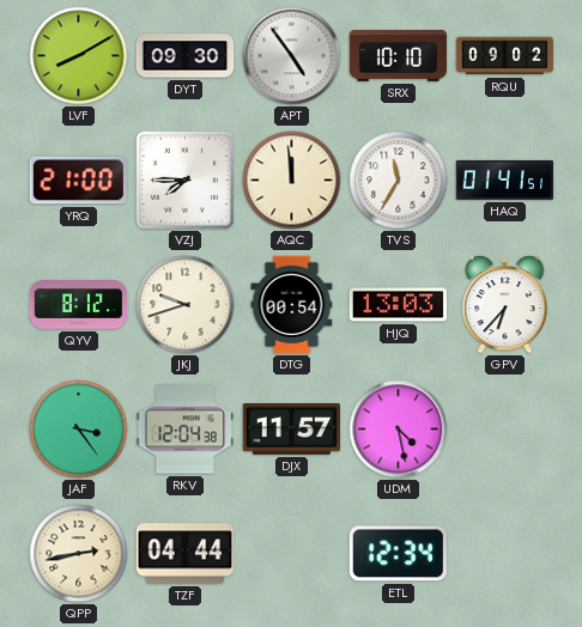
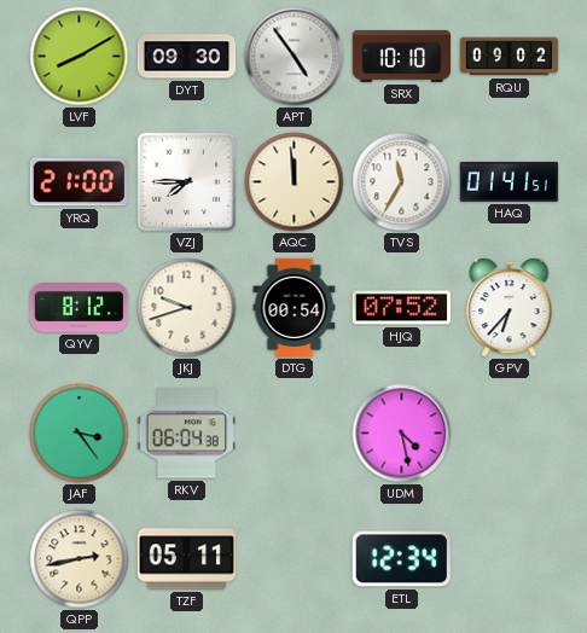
HJQ: 13:03 -> 07:52
RKV: 12:04 -> 06:04
DJX: 11:57 -> none
TZF: 04:44 -> 05:11
